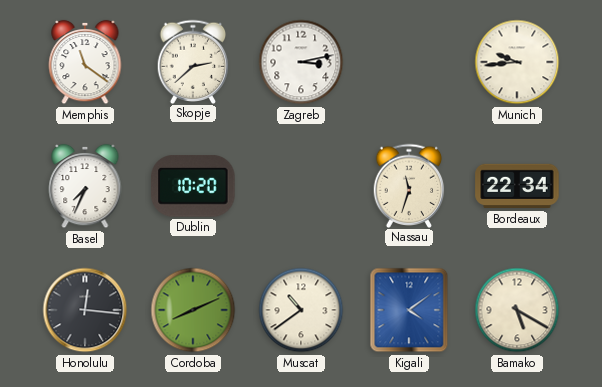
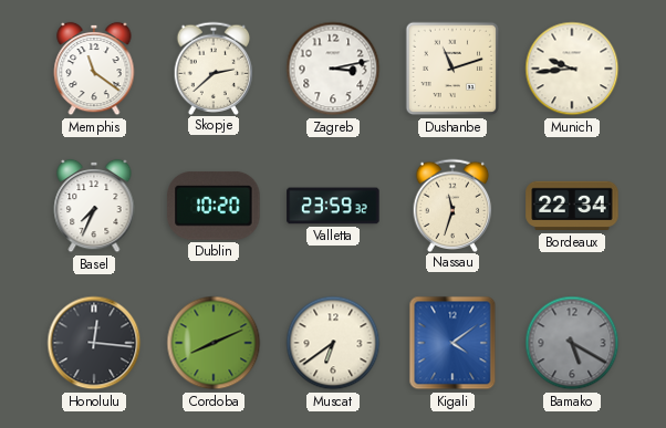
Dushanbe: none -> 11:12
Valletta: none -> 23:59
Muscat: 10:39 -> 6:39
Bamako dial: cream -> grey
